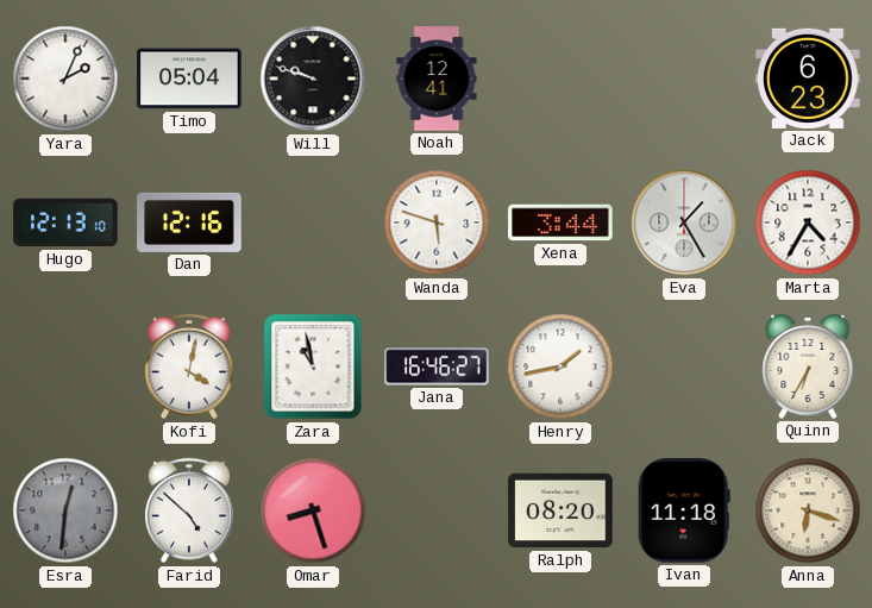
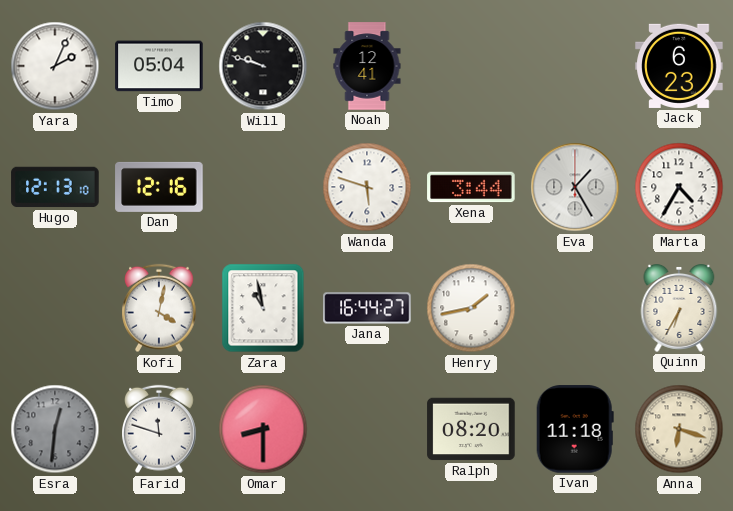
Jana: 16:46 -> 16:44
Farid: 4:52 -> 11:48
Omar: 8:27 -> 8:30
